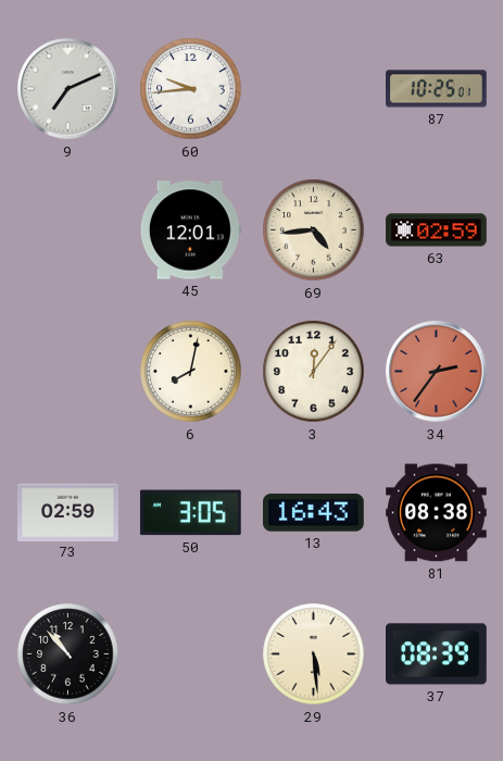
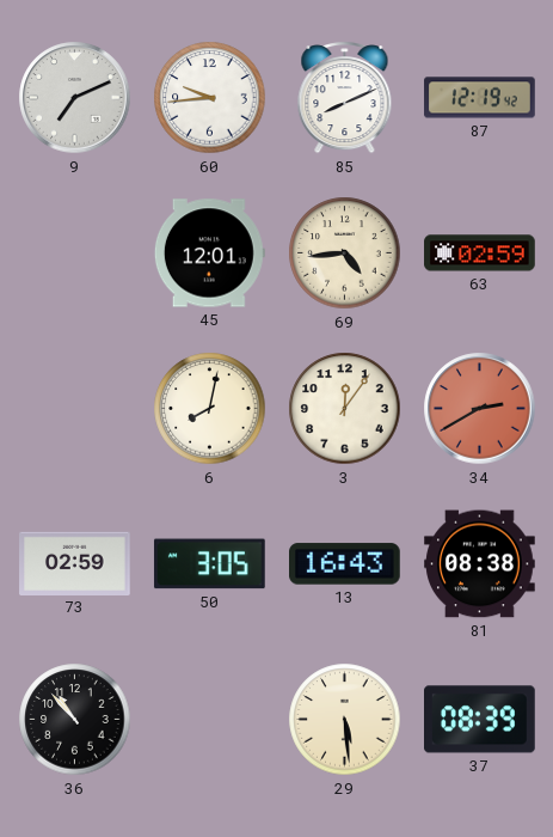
85: none -> 8:11
87: 10:25 -> 12:19
34: 2:36 -> 2:40
